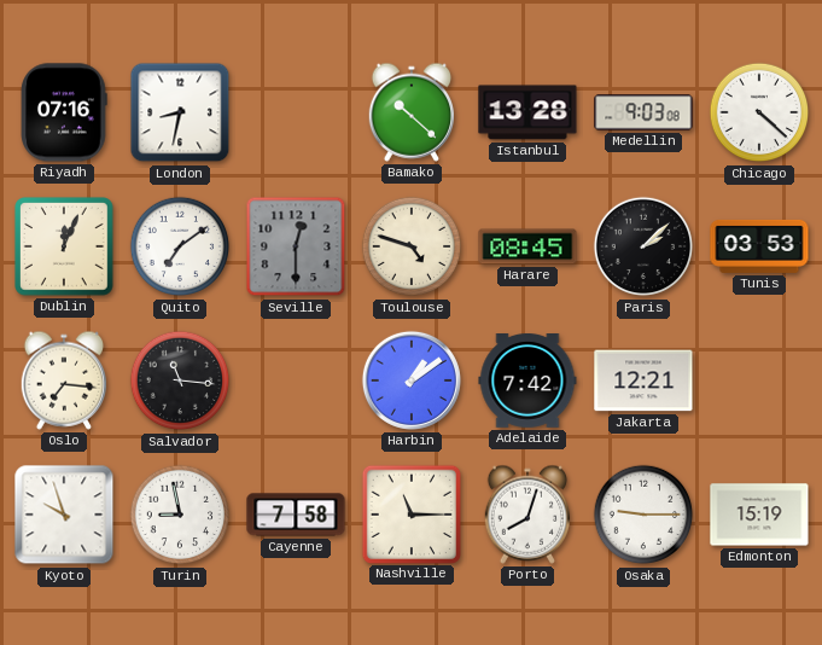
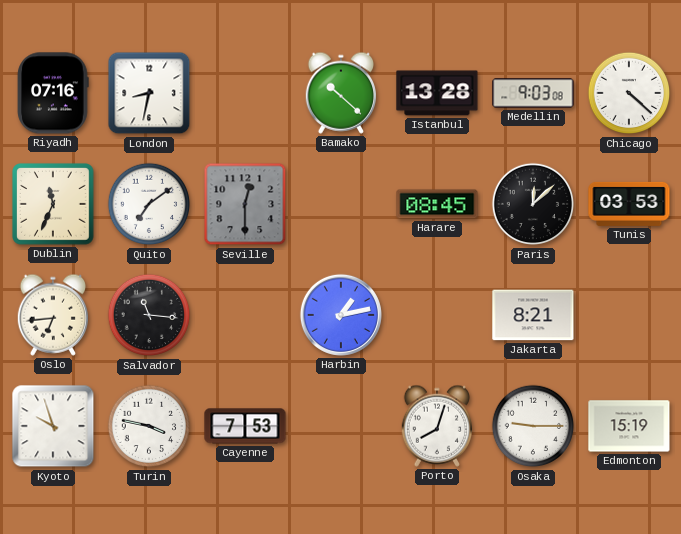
Dublin: 12:04 -> 11:34
Toulouse: 4:48 -> none
Paris: 2:08 -> 12:08
Oslo: 7:16 -> 6:44
Harbin: 1:09 -> 1:13
Adelaide: 7:42 -> none
Jakarta: 12:21 -> 8:21
Turin: 8:58 -> 3:47
Cayenne: 7:58 -> 7:53
Nashville: 11:15 -> none
